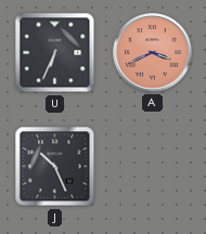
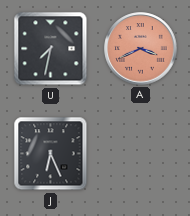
U: 6:34 -> 7:32
J: 10:26 -> 6:26
